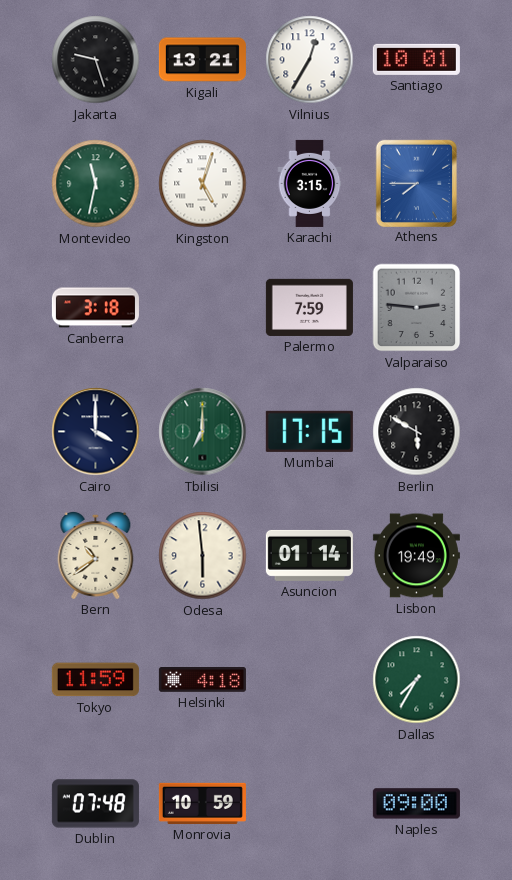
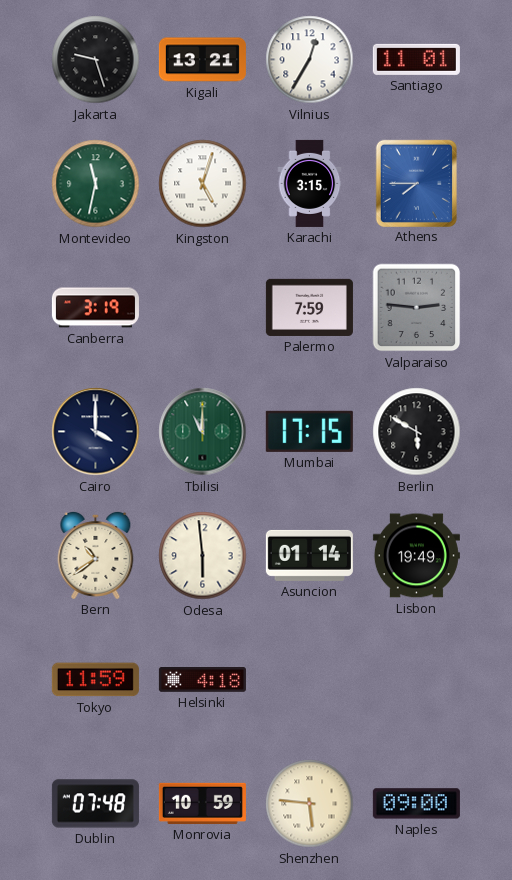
Santiago: 10:01 -> 11:01
Canberra: 3:18 -> 3:19
Tbilisi: 7:00 -> 11:00
Dallas: 7:35 -> none
Shenzhen: none -> 5:46
